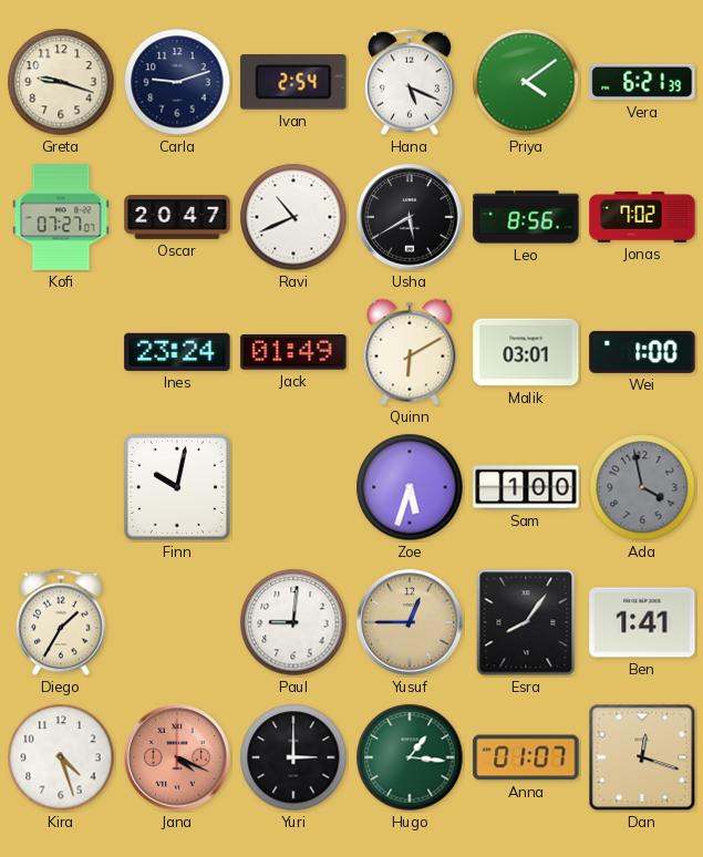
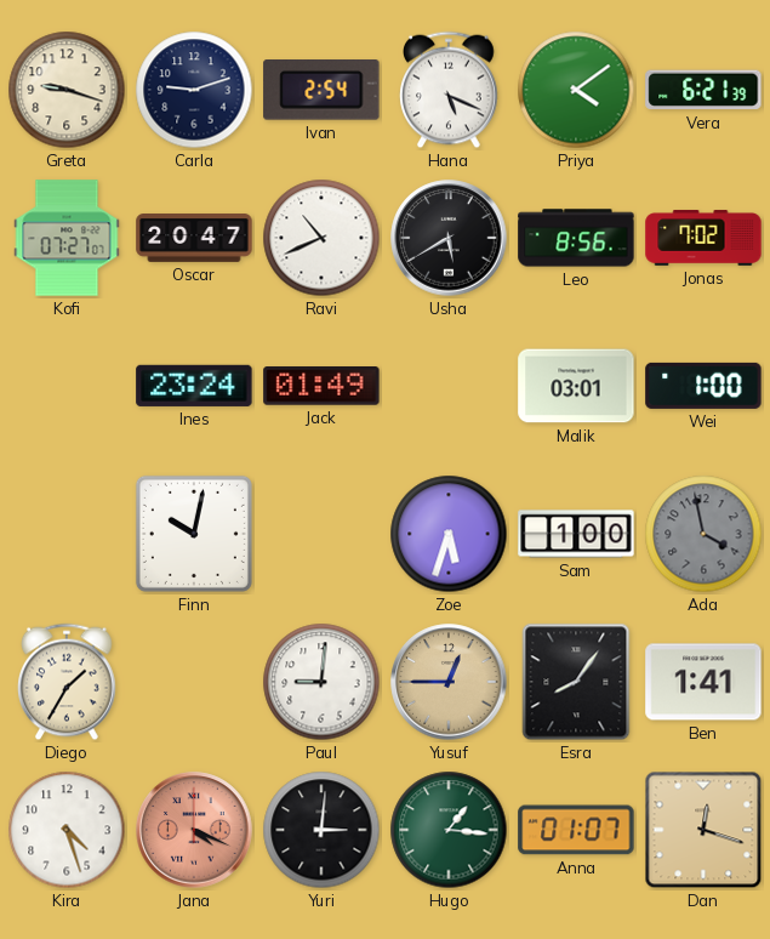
Quinn: 6:10 -> none
Yuri: 3:00 -> 3:01
